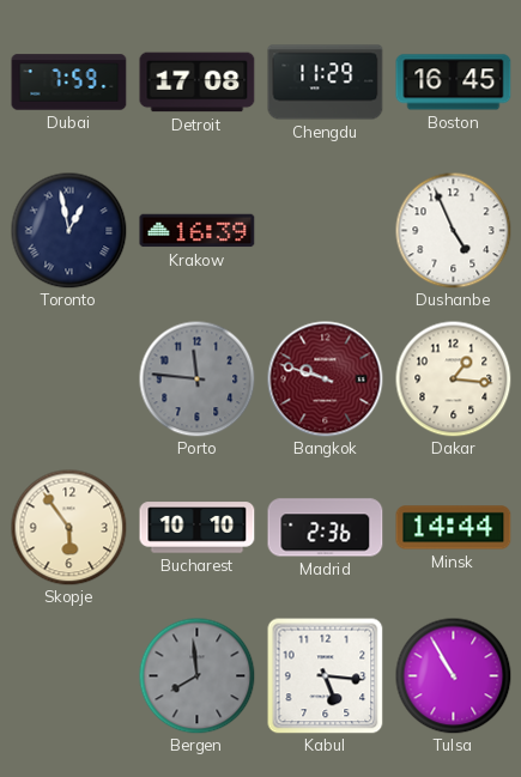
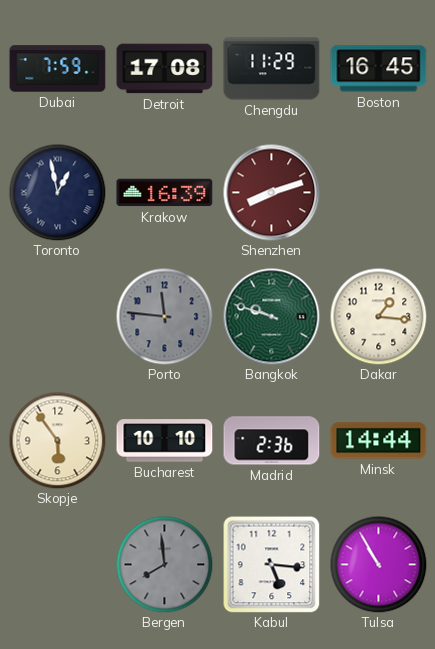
Shenzhen: none -> 8:12
Dushanbe: 4:56 -> none
Bangkok dial: burgundy -> green
